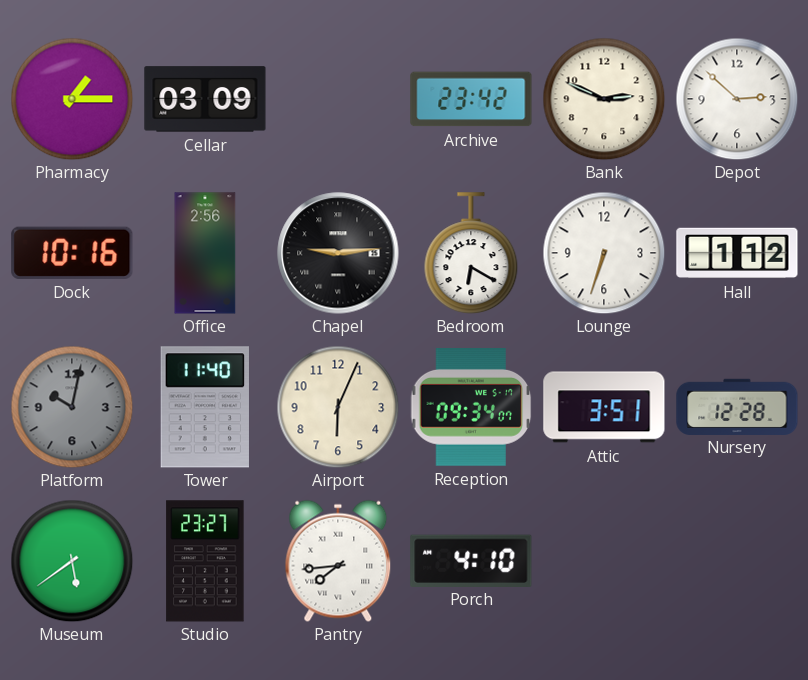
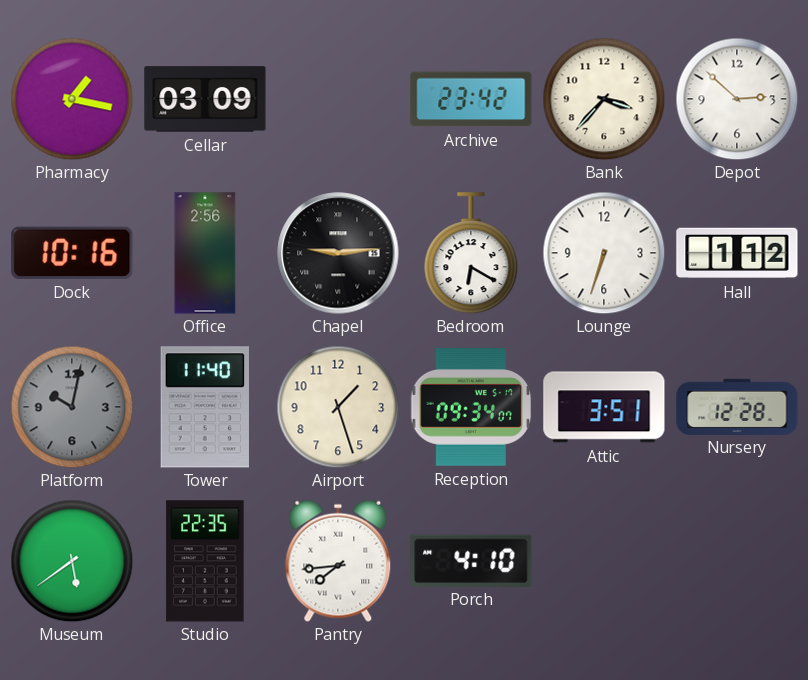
Pharmacy: 1:15 -> 1:17
Bank: 2:49 -> 3:37
Airport: 6:04 -> 1:27
Studio: 23:27 -> 22:35
